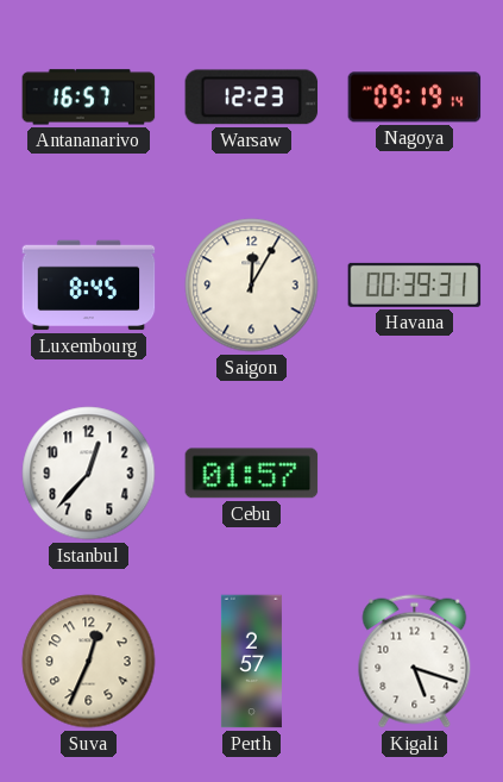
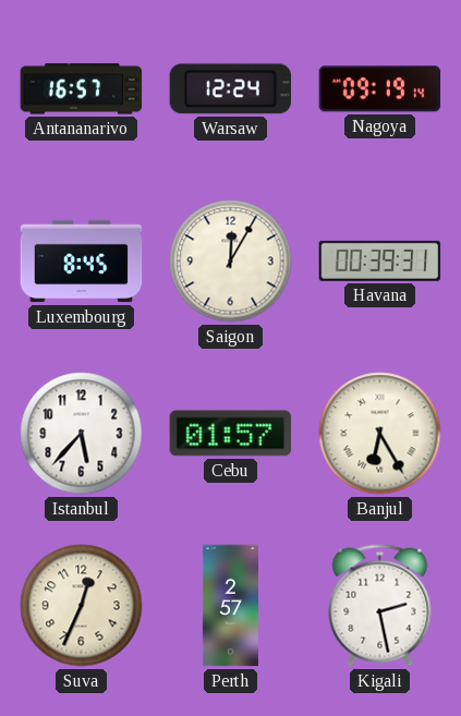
Warsaw: 12:23 -> 12:24
Istanbul: 12:37 -> 5:37
Banjul: none -> 6:25
Kigali: 5:18 -> 2:28
